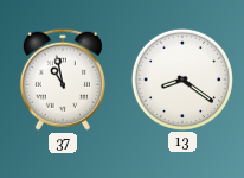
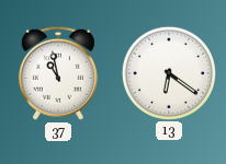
13: 8:21 -> 6:21
